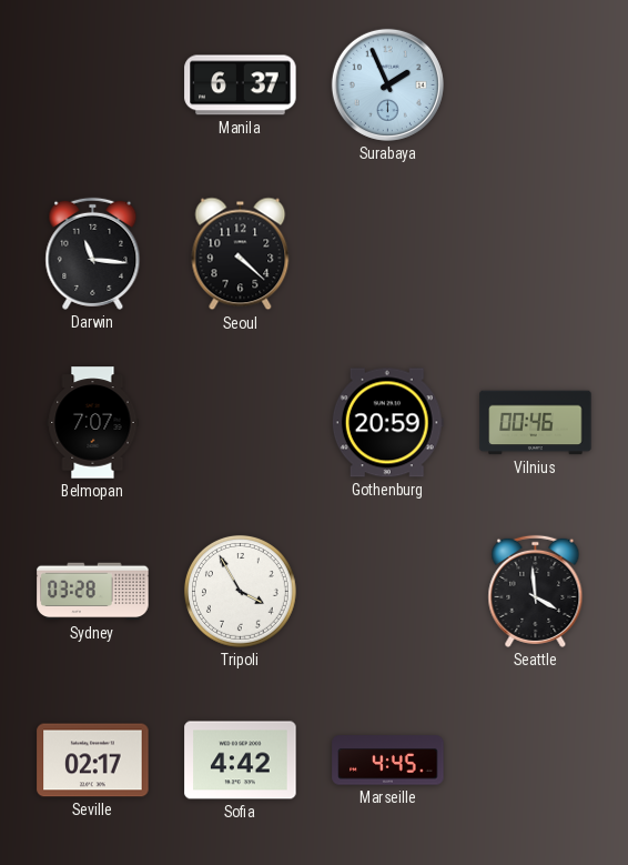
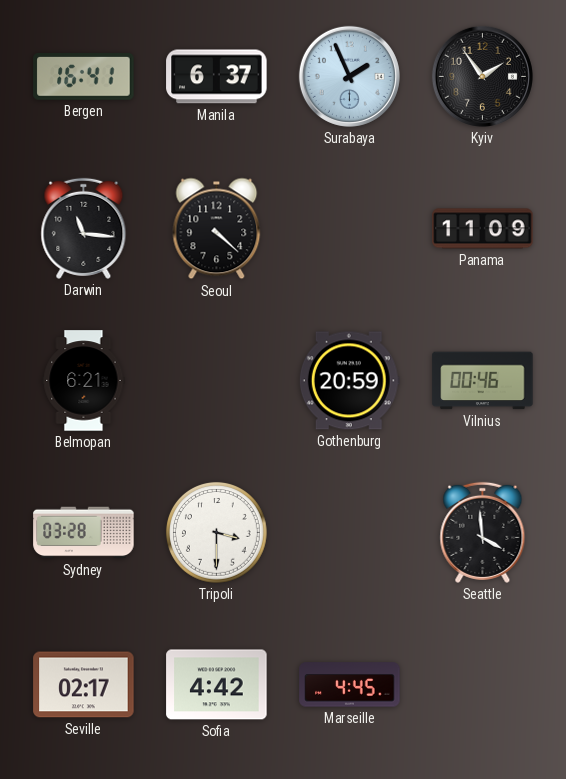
Bergen: none -> 16:41
Kyiv: none -> 1:54
Panama: none -> 11:09
Belmopan: 7:07 -> 6:21
Tripoli: 3:55 -> 3:30
